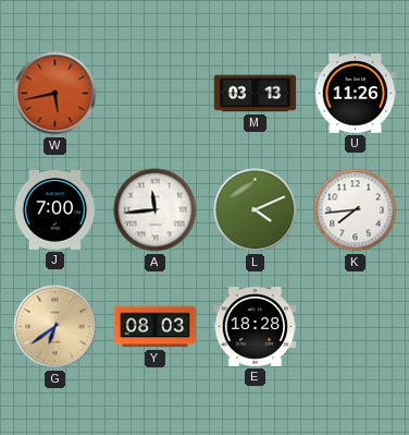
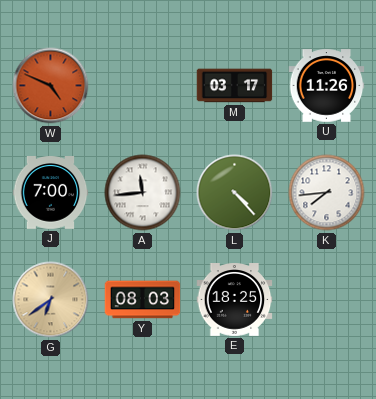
W: 5:43 -> 4:49
M: 03:13 -> 03:17
L: 4:11 -> 4:23
E: 18:28 -> 18:25
